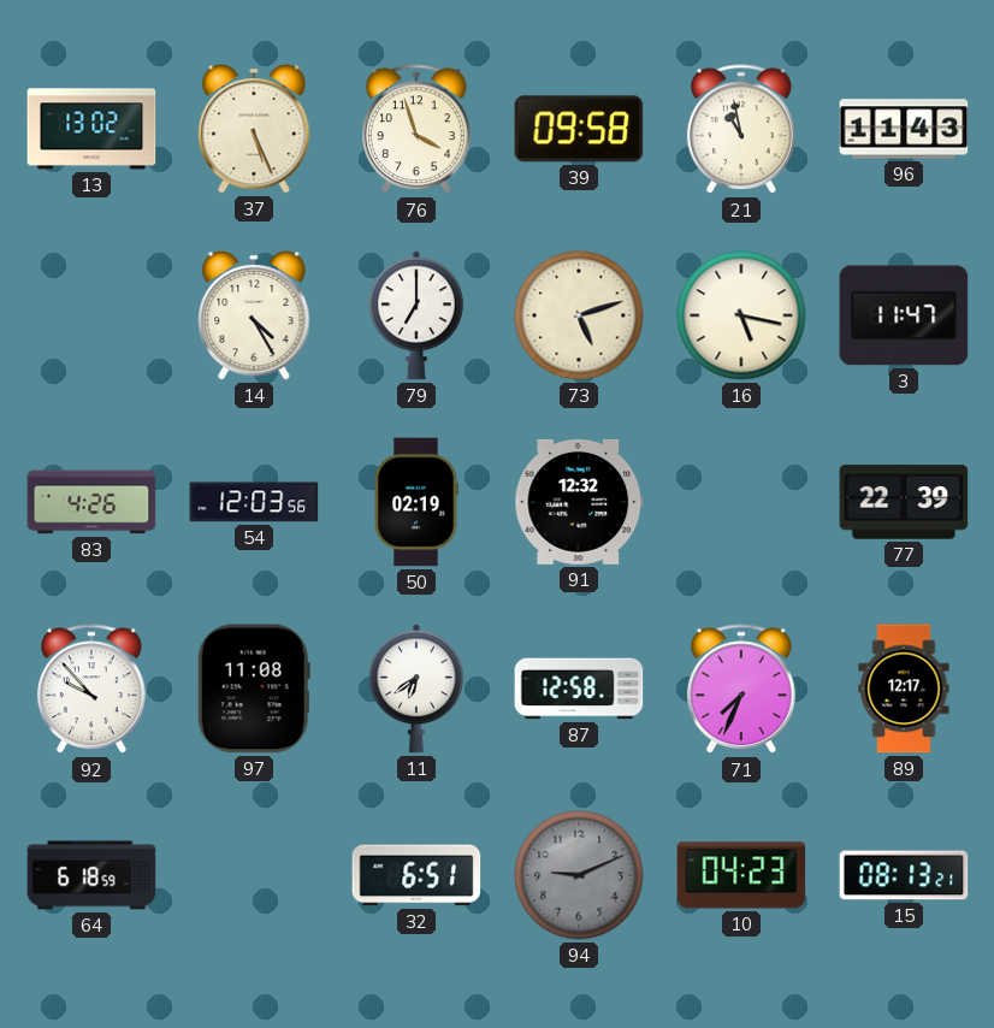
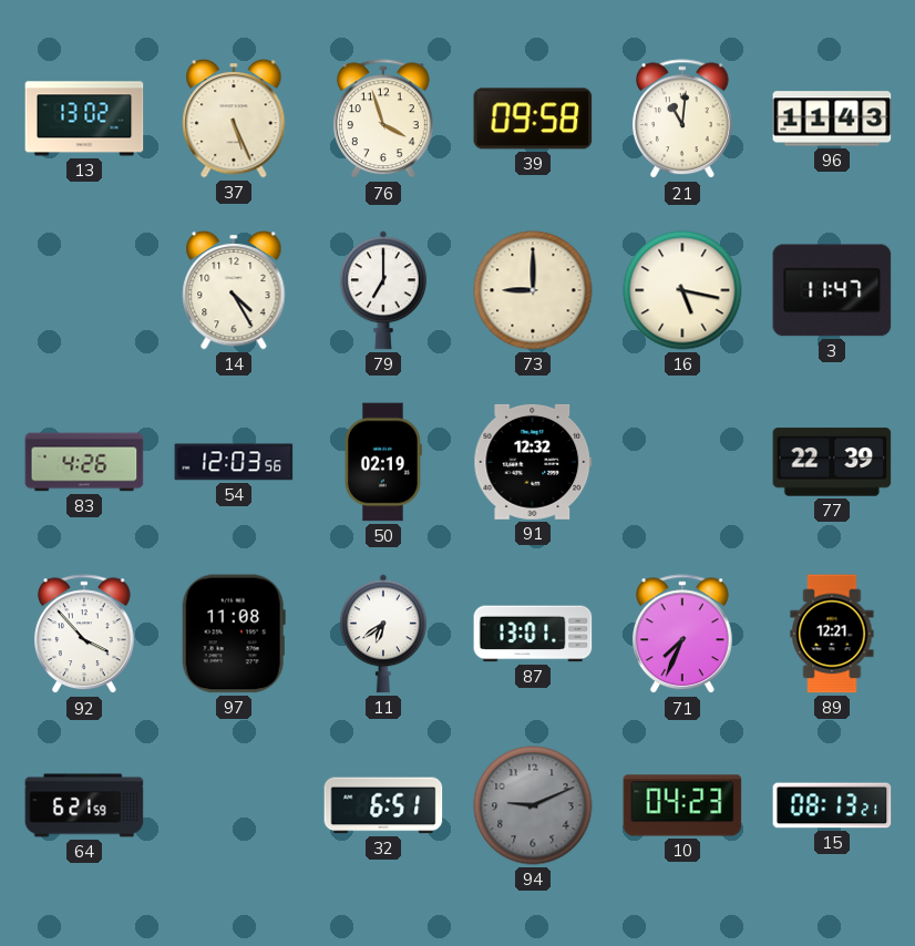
21: 10:58 -> 11:01
73: 5:12 -> 9:00
92: 9:53 -> 3:53
87: 12:58 -> 13:01
89: 12:17 -> 12:21
64: 6:18 -> 6:21
